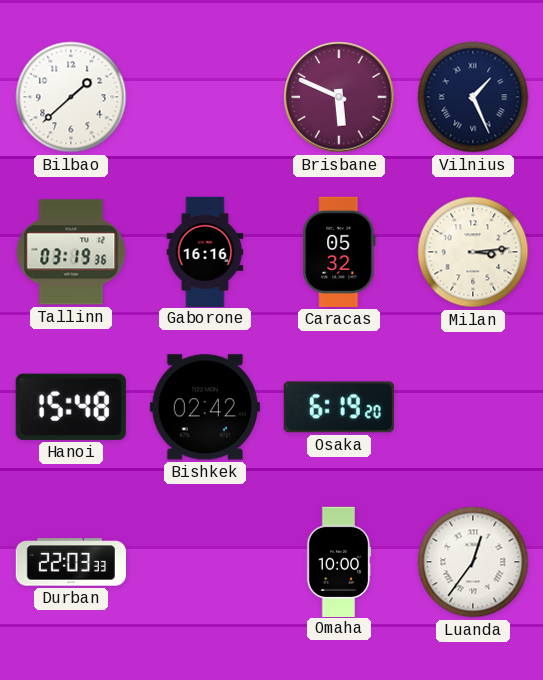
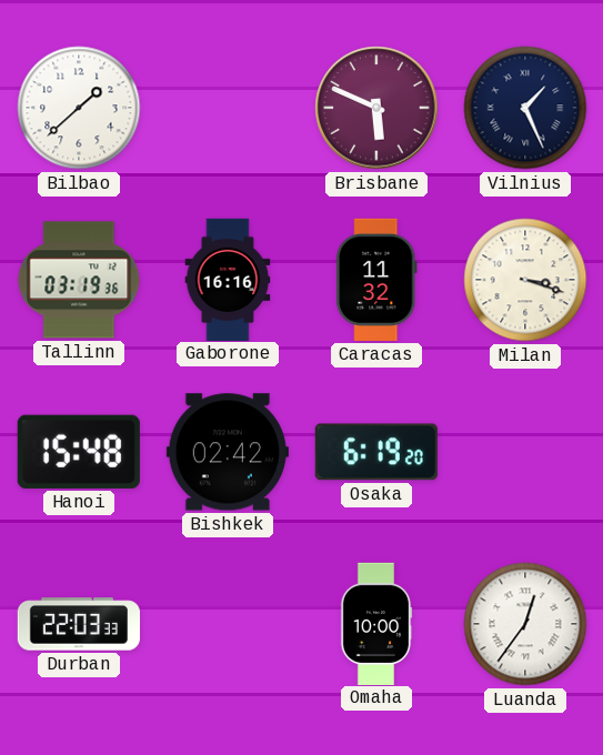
Caracas: 05:32 -> 11:32
Milan: 3:14 -> 3:18
